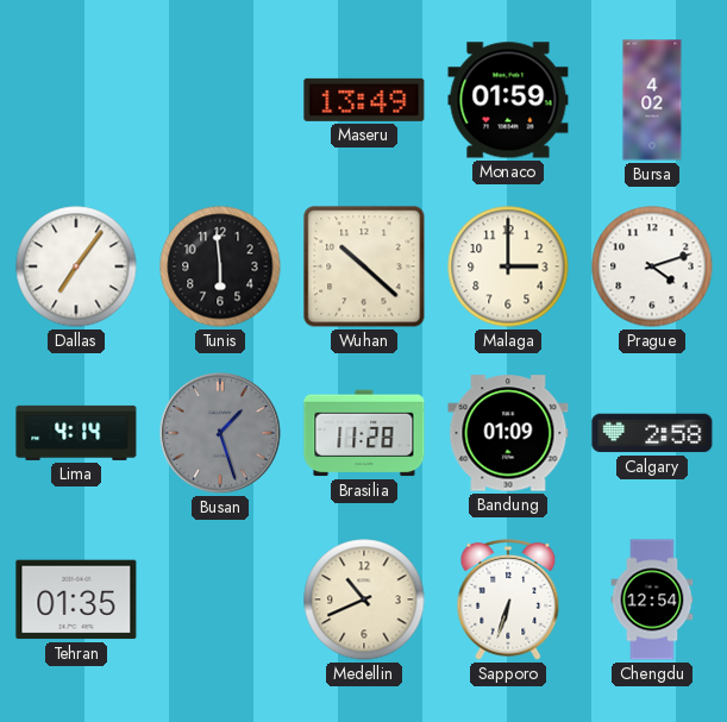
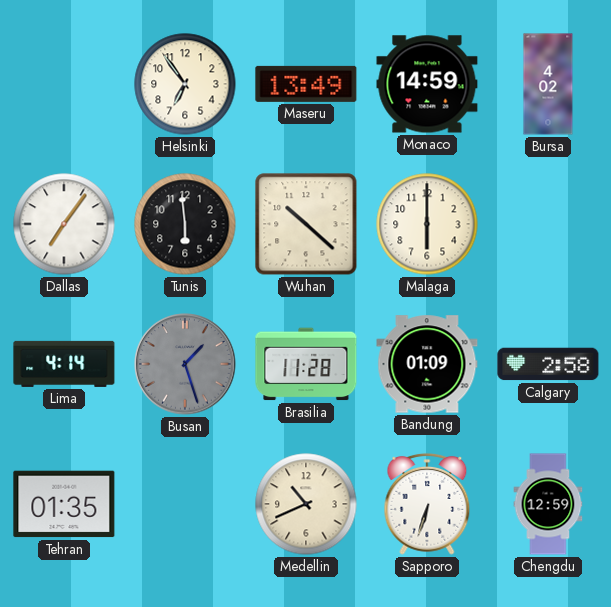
Helsinki: none -> 6:54
Monaco: 01:59 -> 14:59
Malaga: 3:00 -> 6:00
Prague: 4:12 -> none
Chengdu: 12:54 -> 12:59
